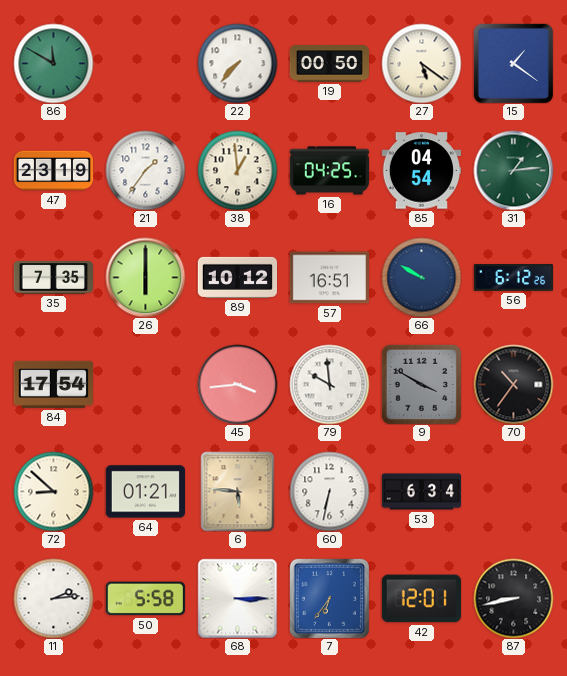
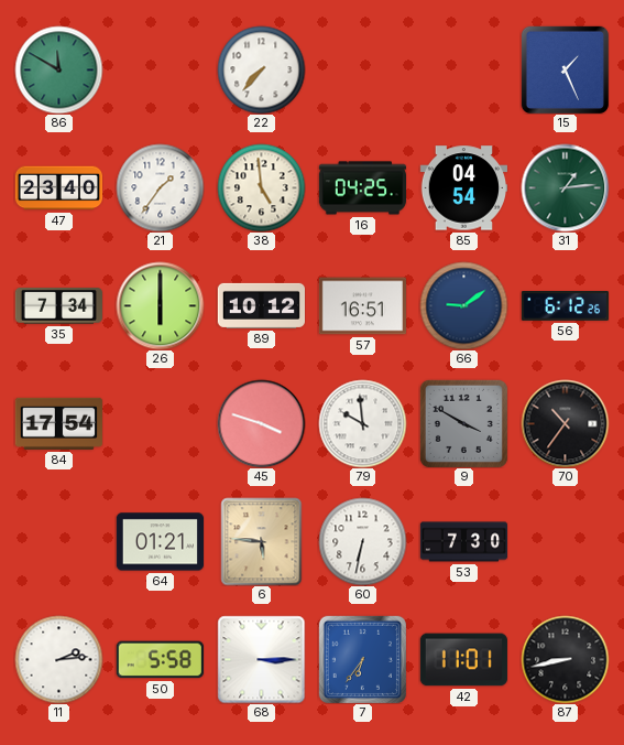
19: 00:50 -> none
27: 5:21 -> none
15: 1:21 -> 1:26
47: 23:19 -> 23:40
38: 12:59 -> 4:59
35: 7:35 -> 7:34
66: 9:50 -> 9:09
45: 3:44 -> 3:48
72: 8:52 -> none
53: 6:34 -> 7:30
42: 12:01 -> 11:01
